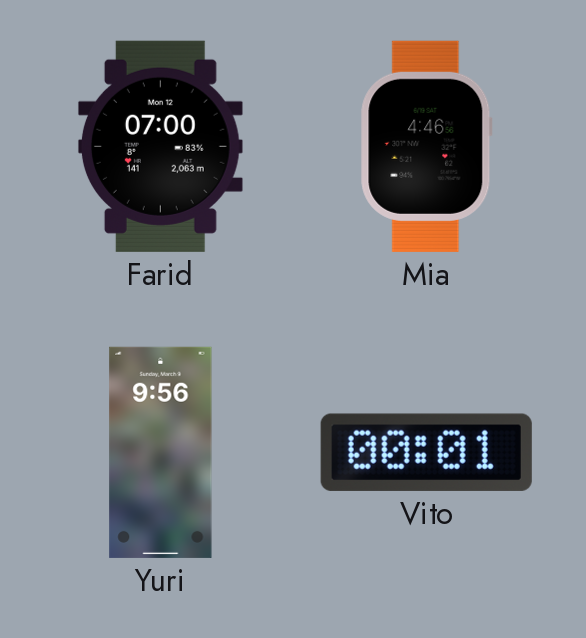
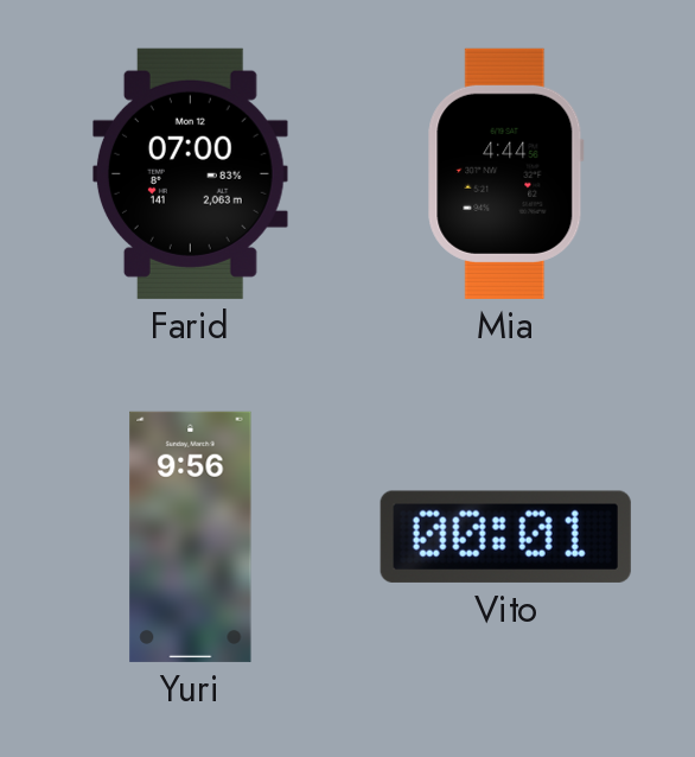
Mia: 4:46 -> 4:44
